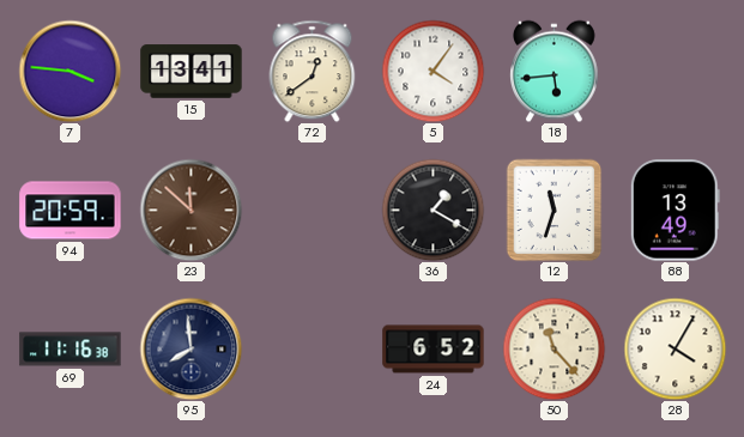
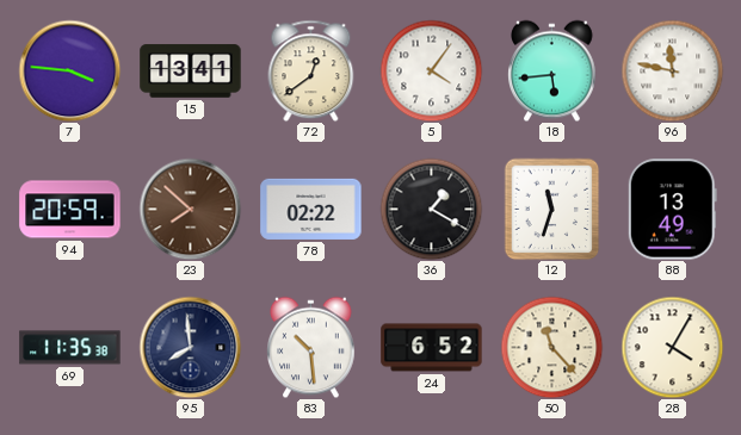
96: none -> 11:47
23: 11:52 -> 7:52
78: none -> 02:22
69: 11:16 -> 11:35
83: none -> 10:29
